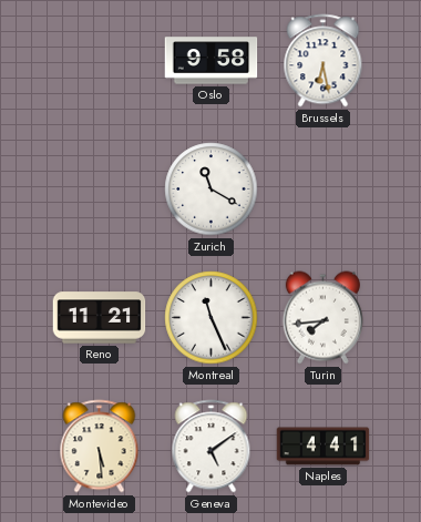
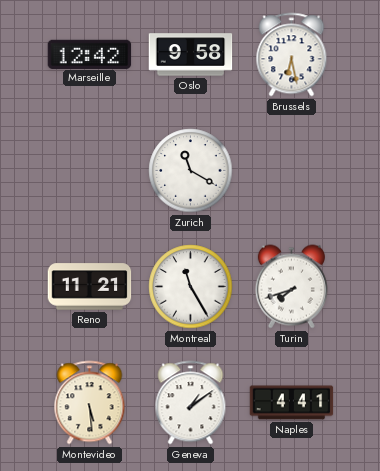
Marseille: none -> 12:42
Montreal: 11:26 -> 11:25
Turin: 7:44 -> 7:42
Geneva: 5:09 -> 1:09
